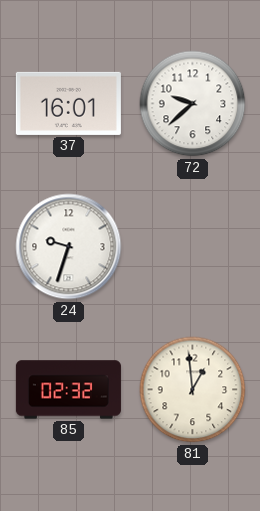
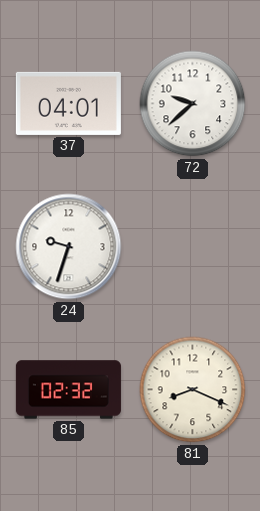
37: 16:01 -> 04:01
81: 12:59 -> 8:19
